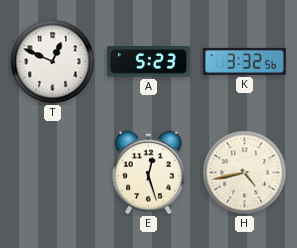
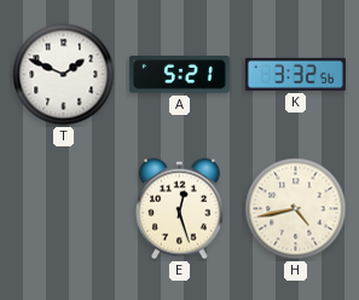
T: 12:49 -> 1:49
A: 5:23 -> 5:21
